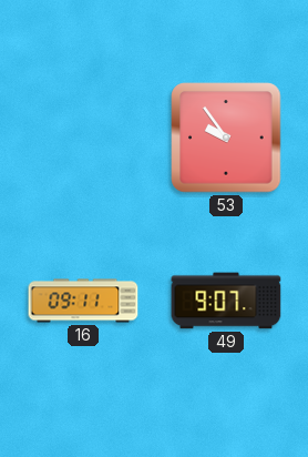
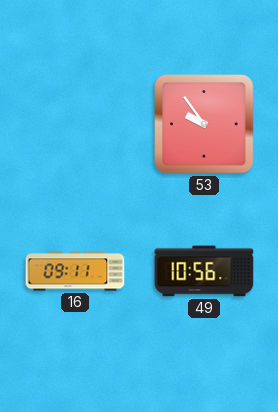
49: 9:07 -> 10:56
